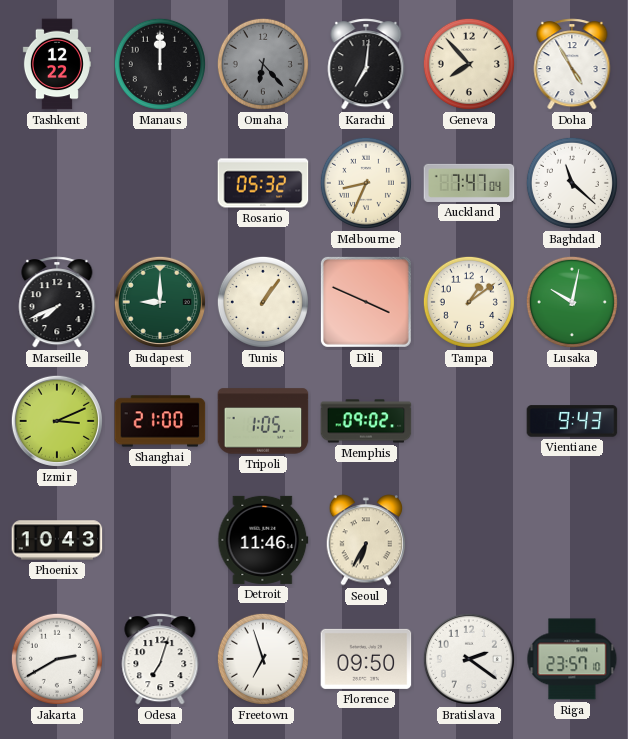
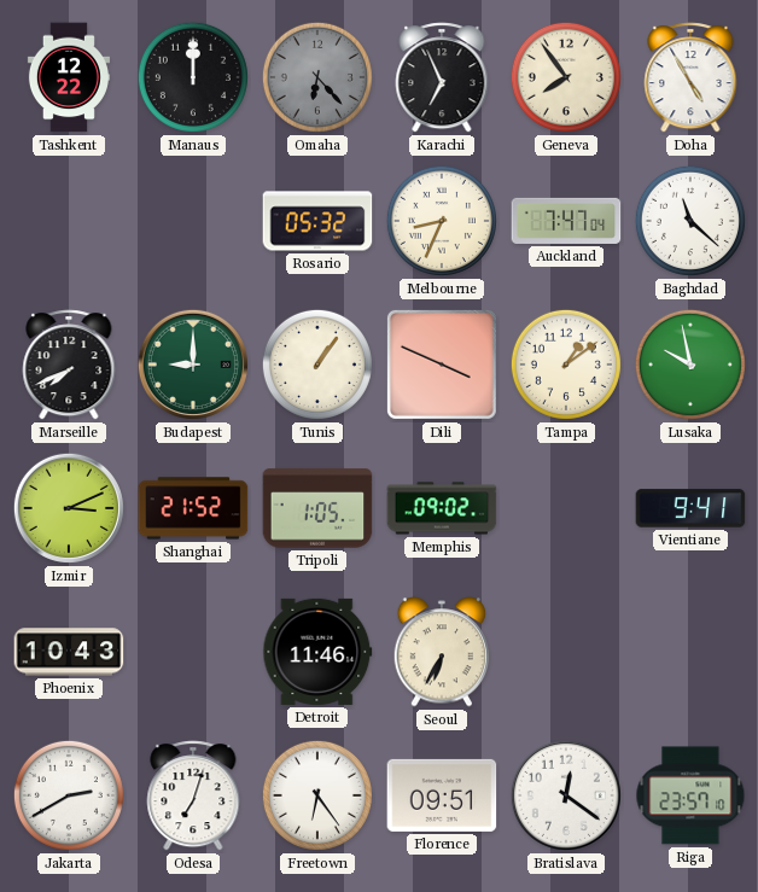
Karachi: 7:01 -> 6:56
Geneva: 7:53 -> 7:54
Lusaka: 10:02 -> 9:58
Shanghai: 21:00 -> 21:52
Vientiane: 9:43 -> 9:41
Freetown: 6:57 -> 6:24
Florence: 09:50 -> 09:51
Bratislava: 2:21 -> 12:21
